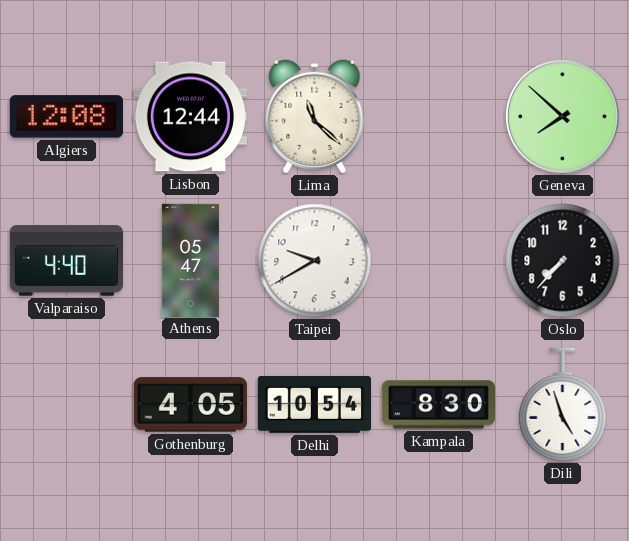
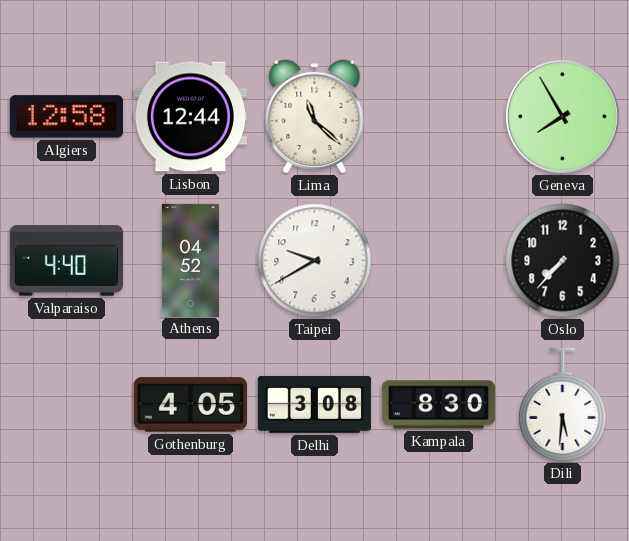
Algiers: 12:08 -> 12:58
Geneva: 7:52 -> 7:55
Athens: 05:47 -> 04:52
Delhi: 10:54 -> 3:08
Dili: 4:57 -> 5:31
